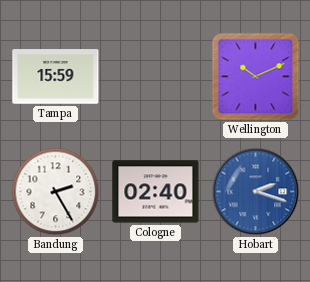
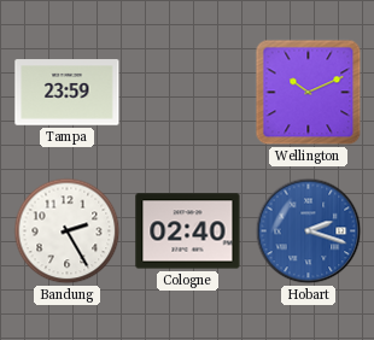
Tampa: 15:59 -> 23:59
